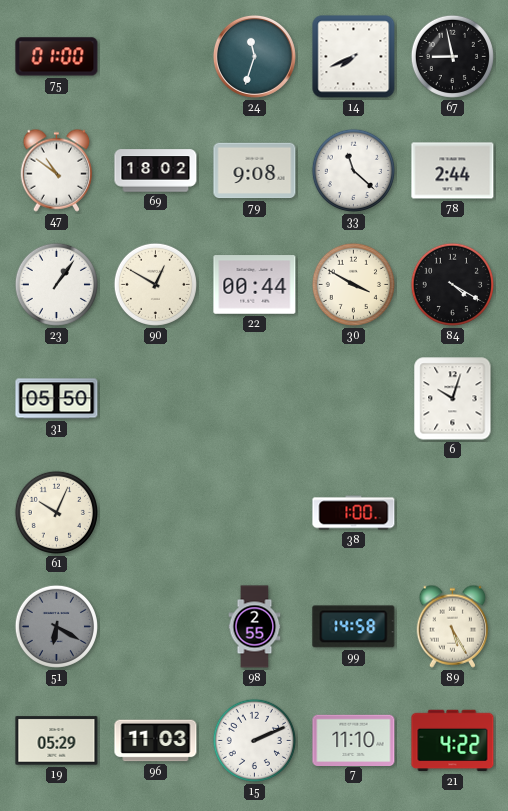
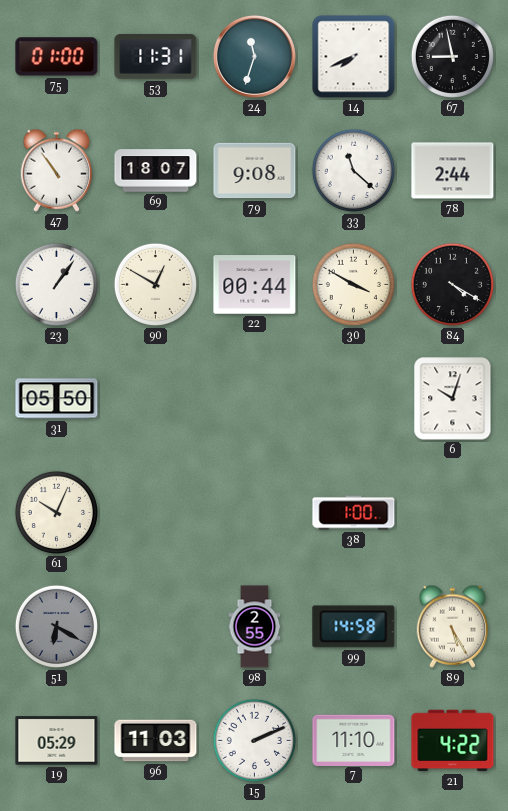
53: none -> 11:31
47: 10:51 -> 10:54
69: 18:02 -> 18:07
